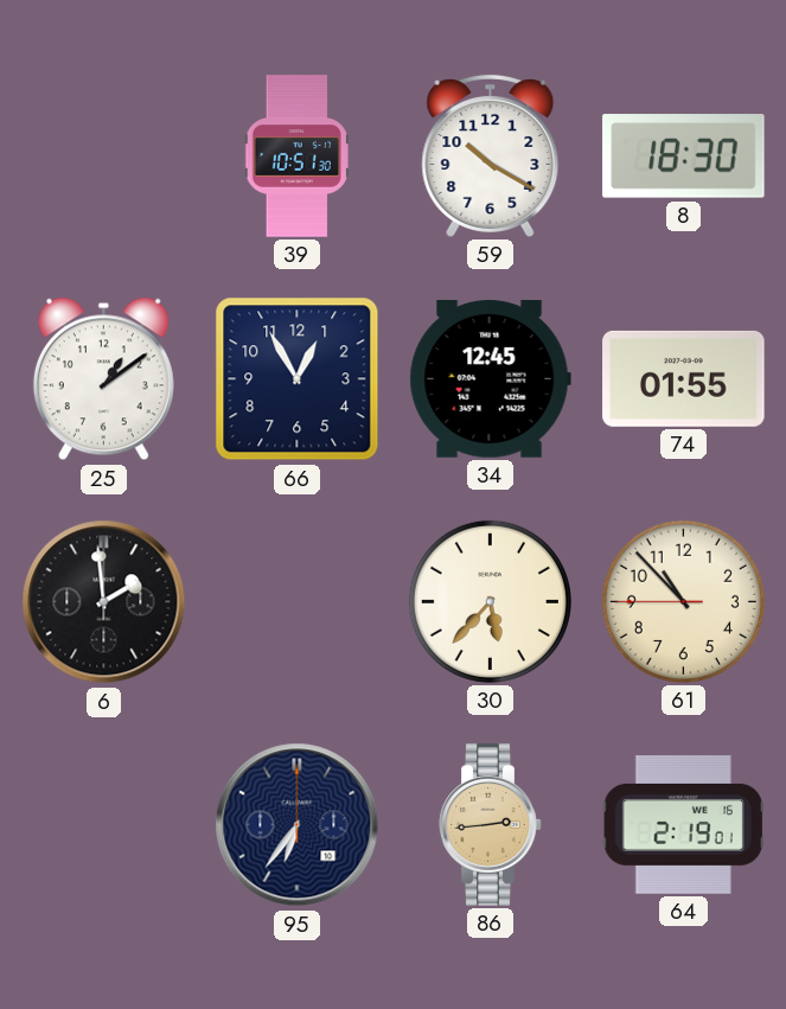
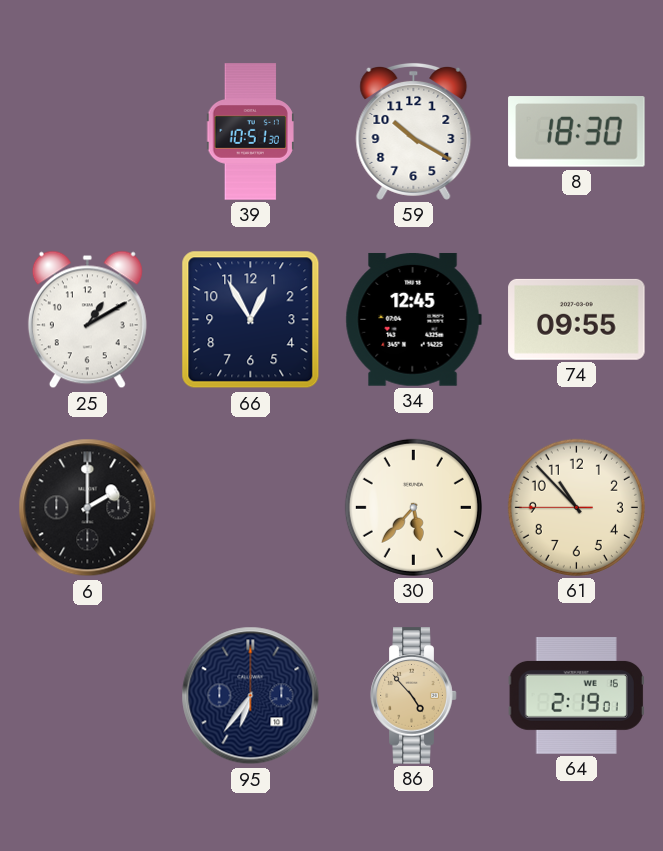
25: 1:09 -> 1:10
74: 01:55 -> 09:55
6: 1:59 -> 2:00
86: 2:44 -> 4:53
